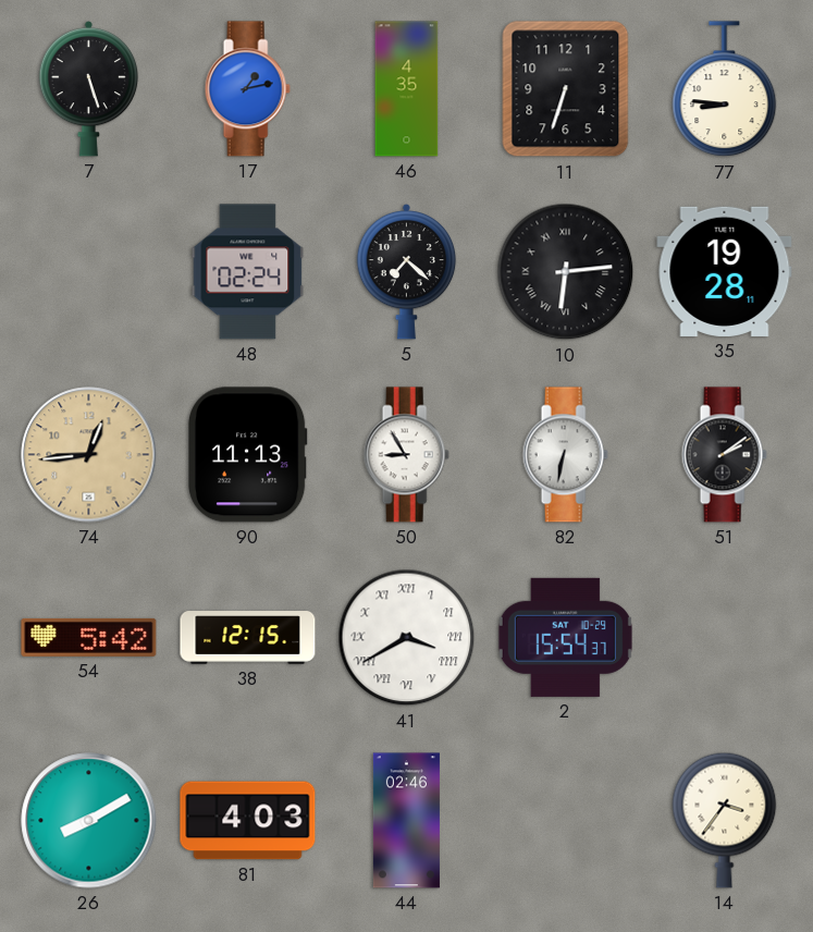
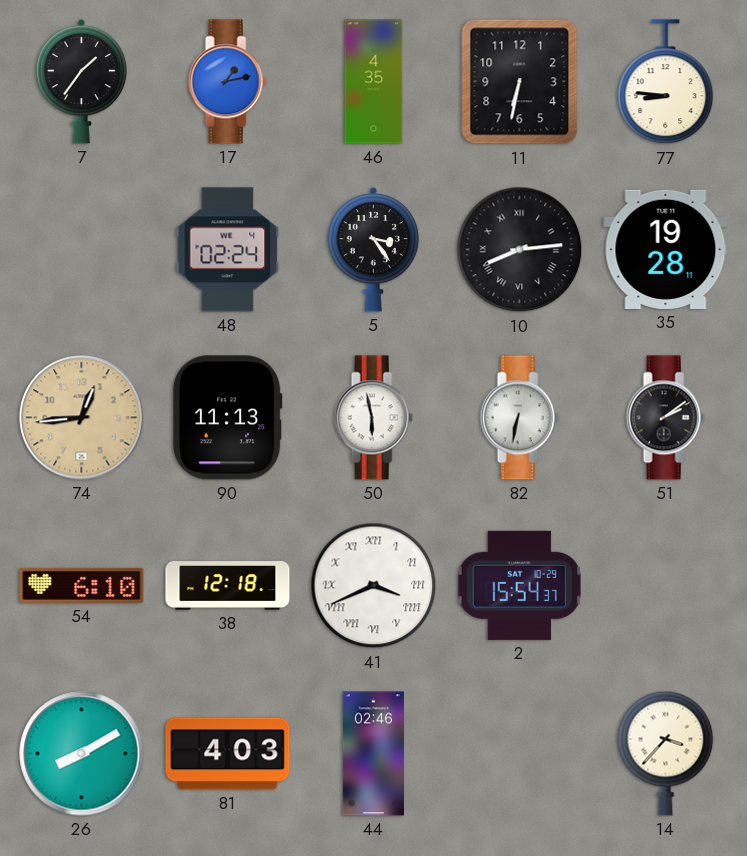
7: 5:27 -> 1:36
11: 6:33 -> 6:32
5: 7:22 -> 3:24
10: 6:14 -> 8:14
50: 8:55 -> 5:58
54: 5:42 -> 6:10
38: 12:15 -> 12:18
41: 3:40 -> 3:41
14: 3:36 -> 3:37
